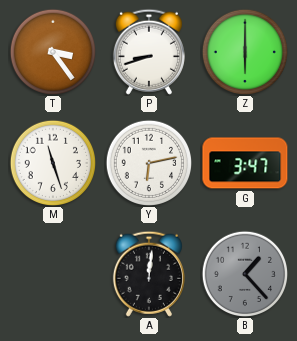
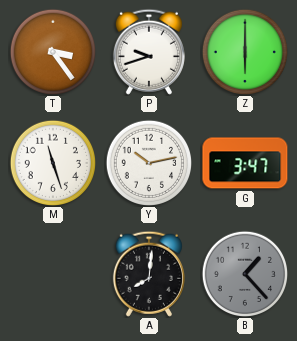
P: 8:42 -> 9:42
Y: 6:13 -> 10:13
A: 12:01 -> 8:01
